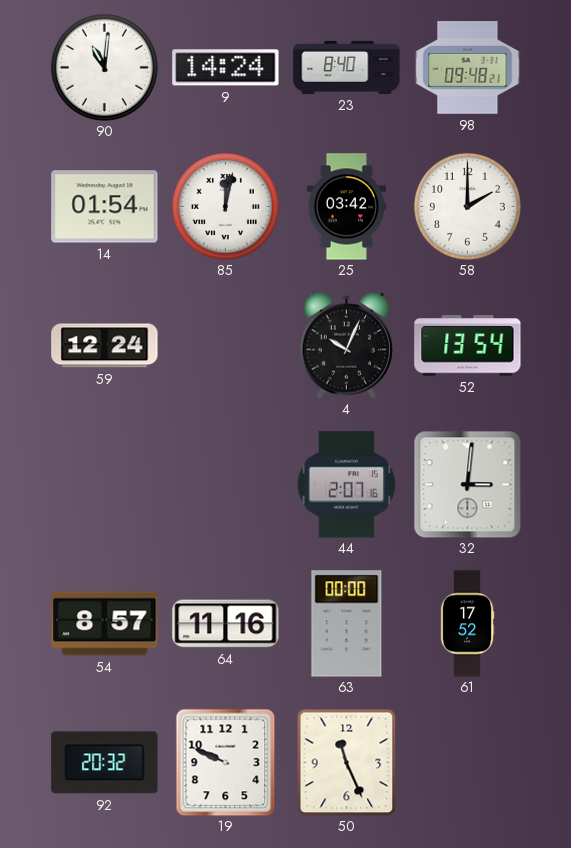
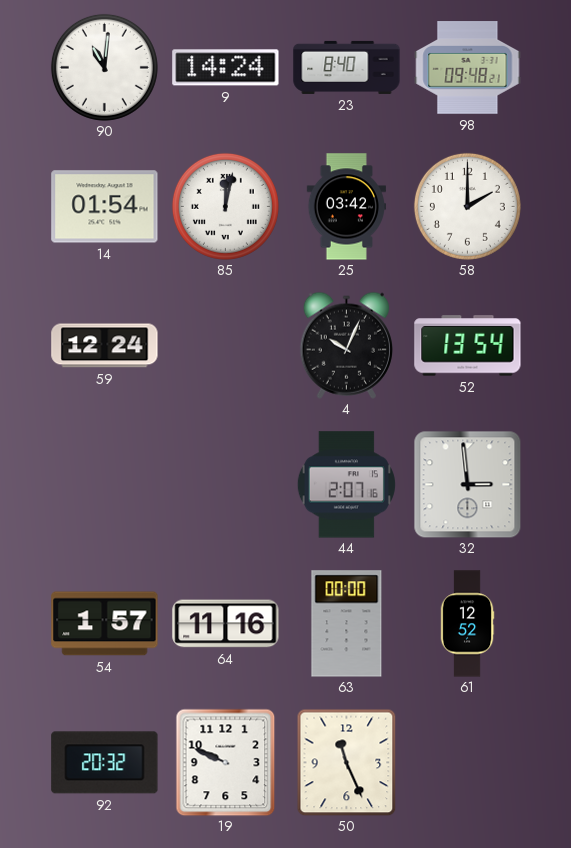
32: 3:01 -> 2:59
54: 8:57 -> 1:57
61: 17:52 -> 12:52
